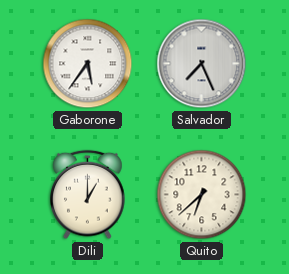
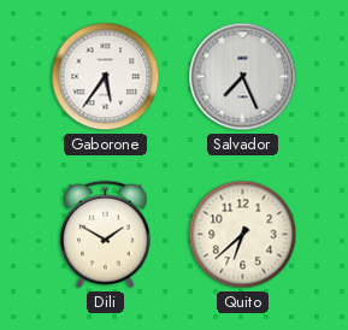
Dili: 1:00 -> 1:50
